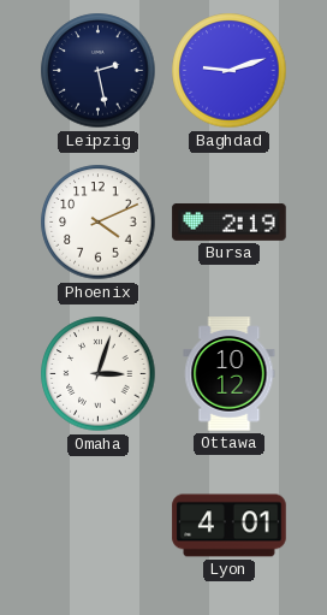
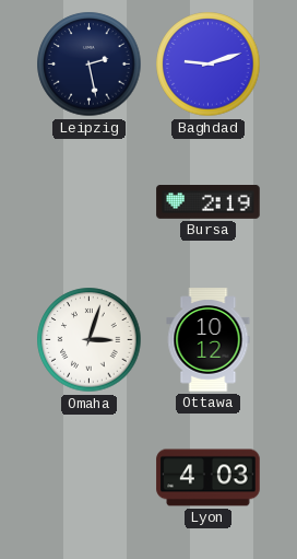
Phoenix: 4:11 -> none
Lyon: 4:01 -> 4:03
